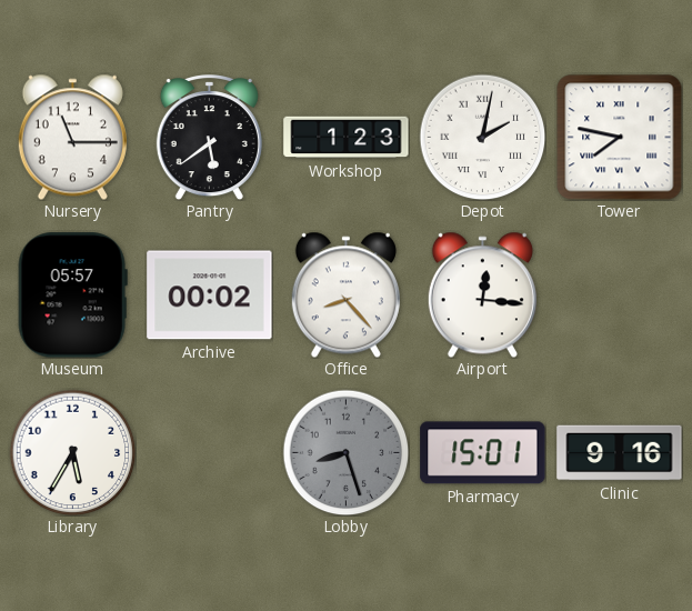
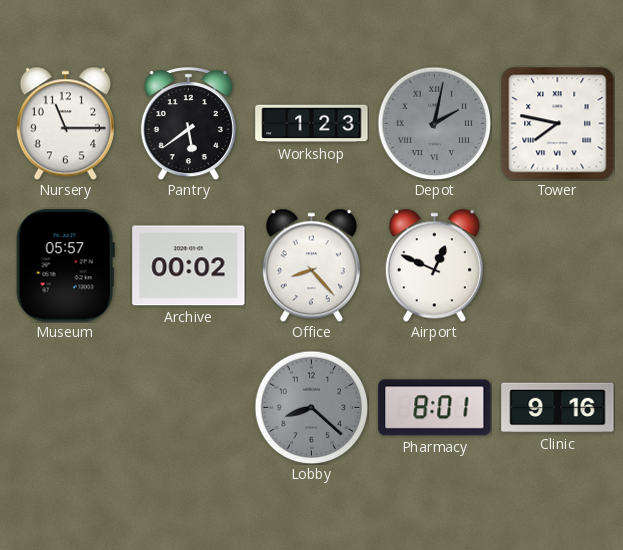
Depot dial: white -> grey
Airport: 12:16 -> 12:49
Library: 5:35 -> none
Lobby: 8:27 -> 8:22
Pharmacy: 15:01 -> 8:01
